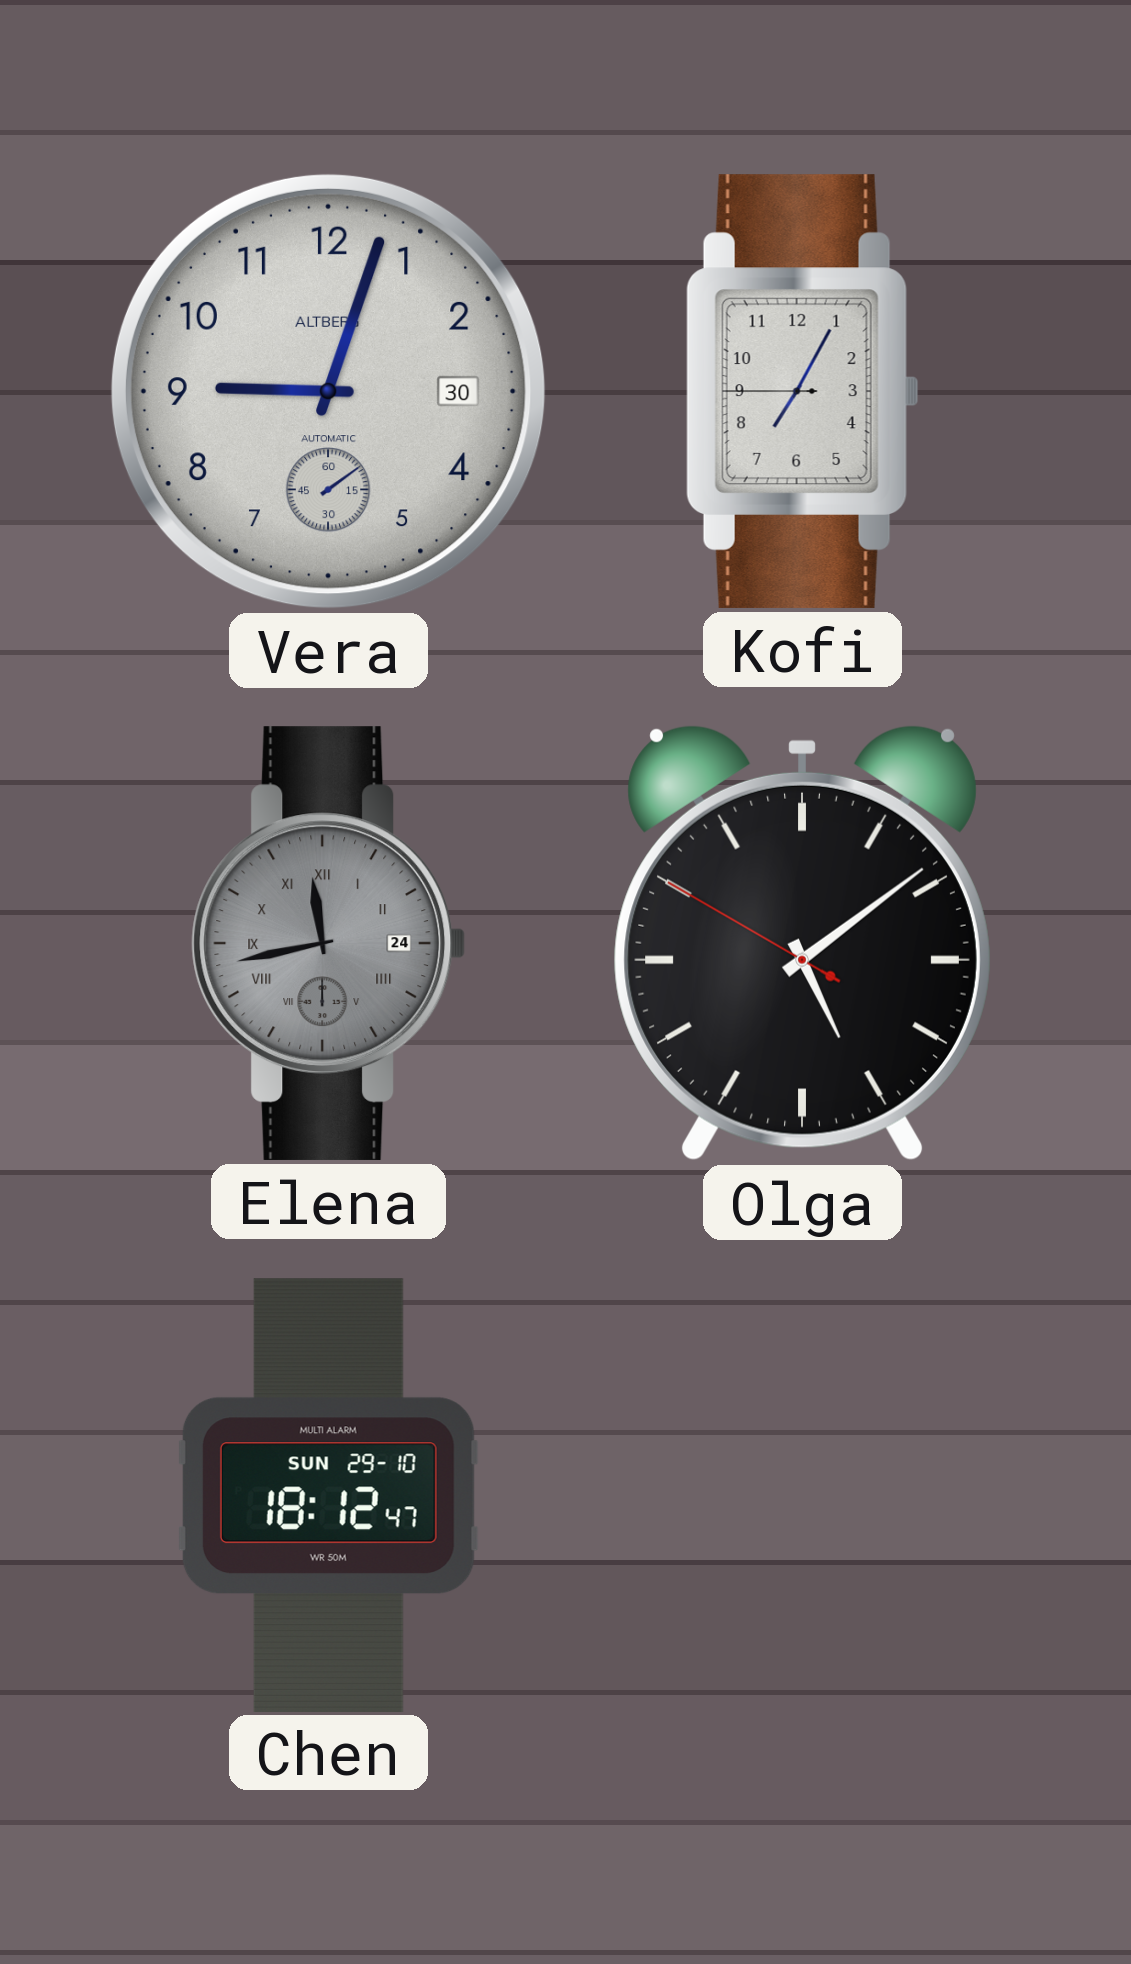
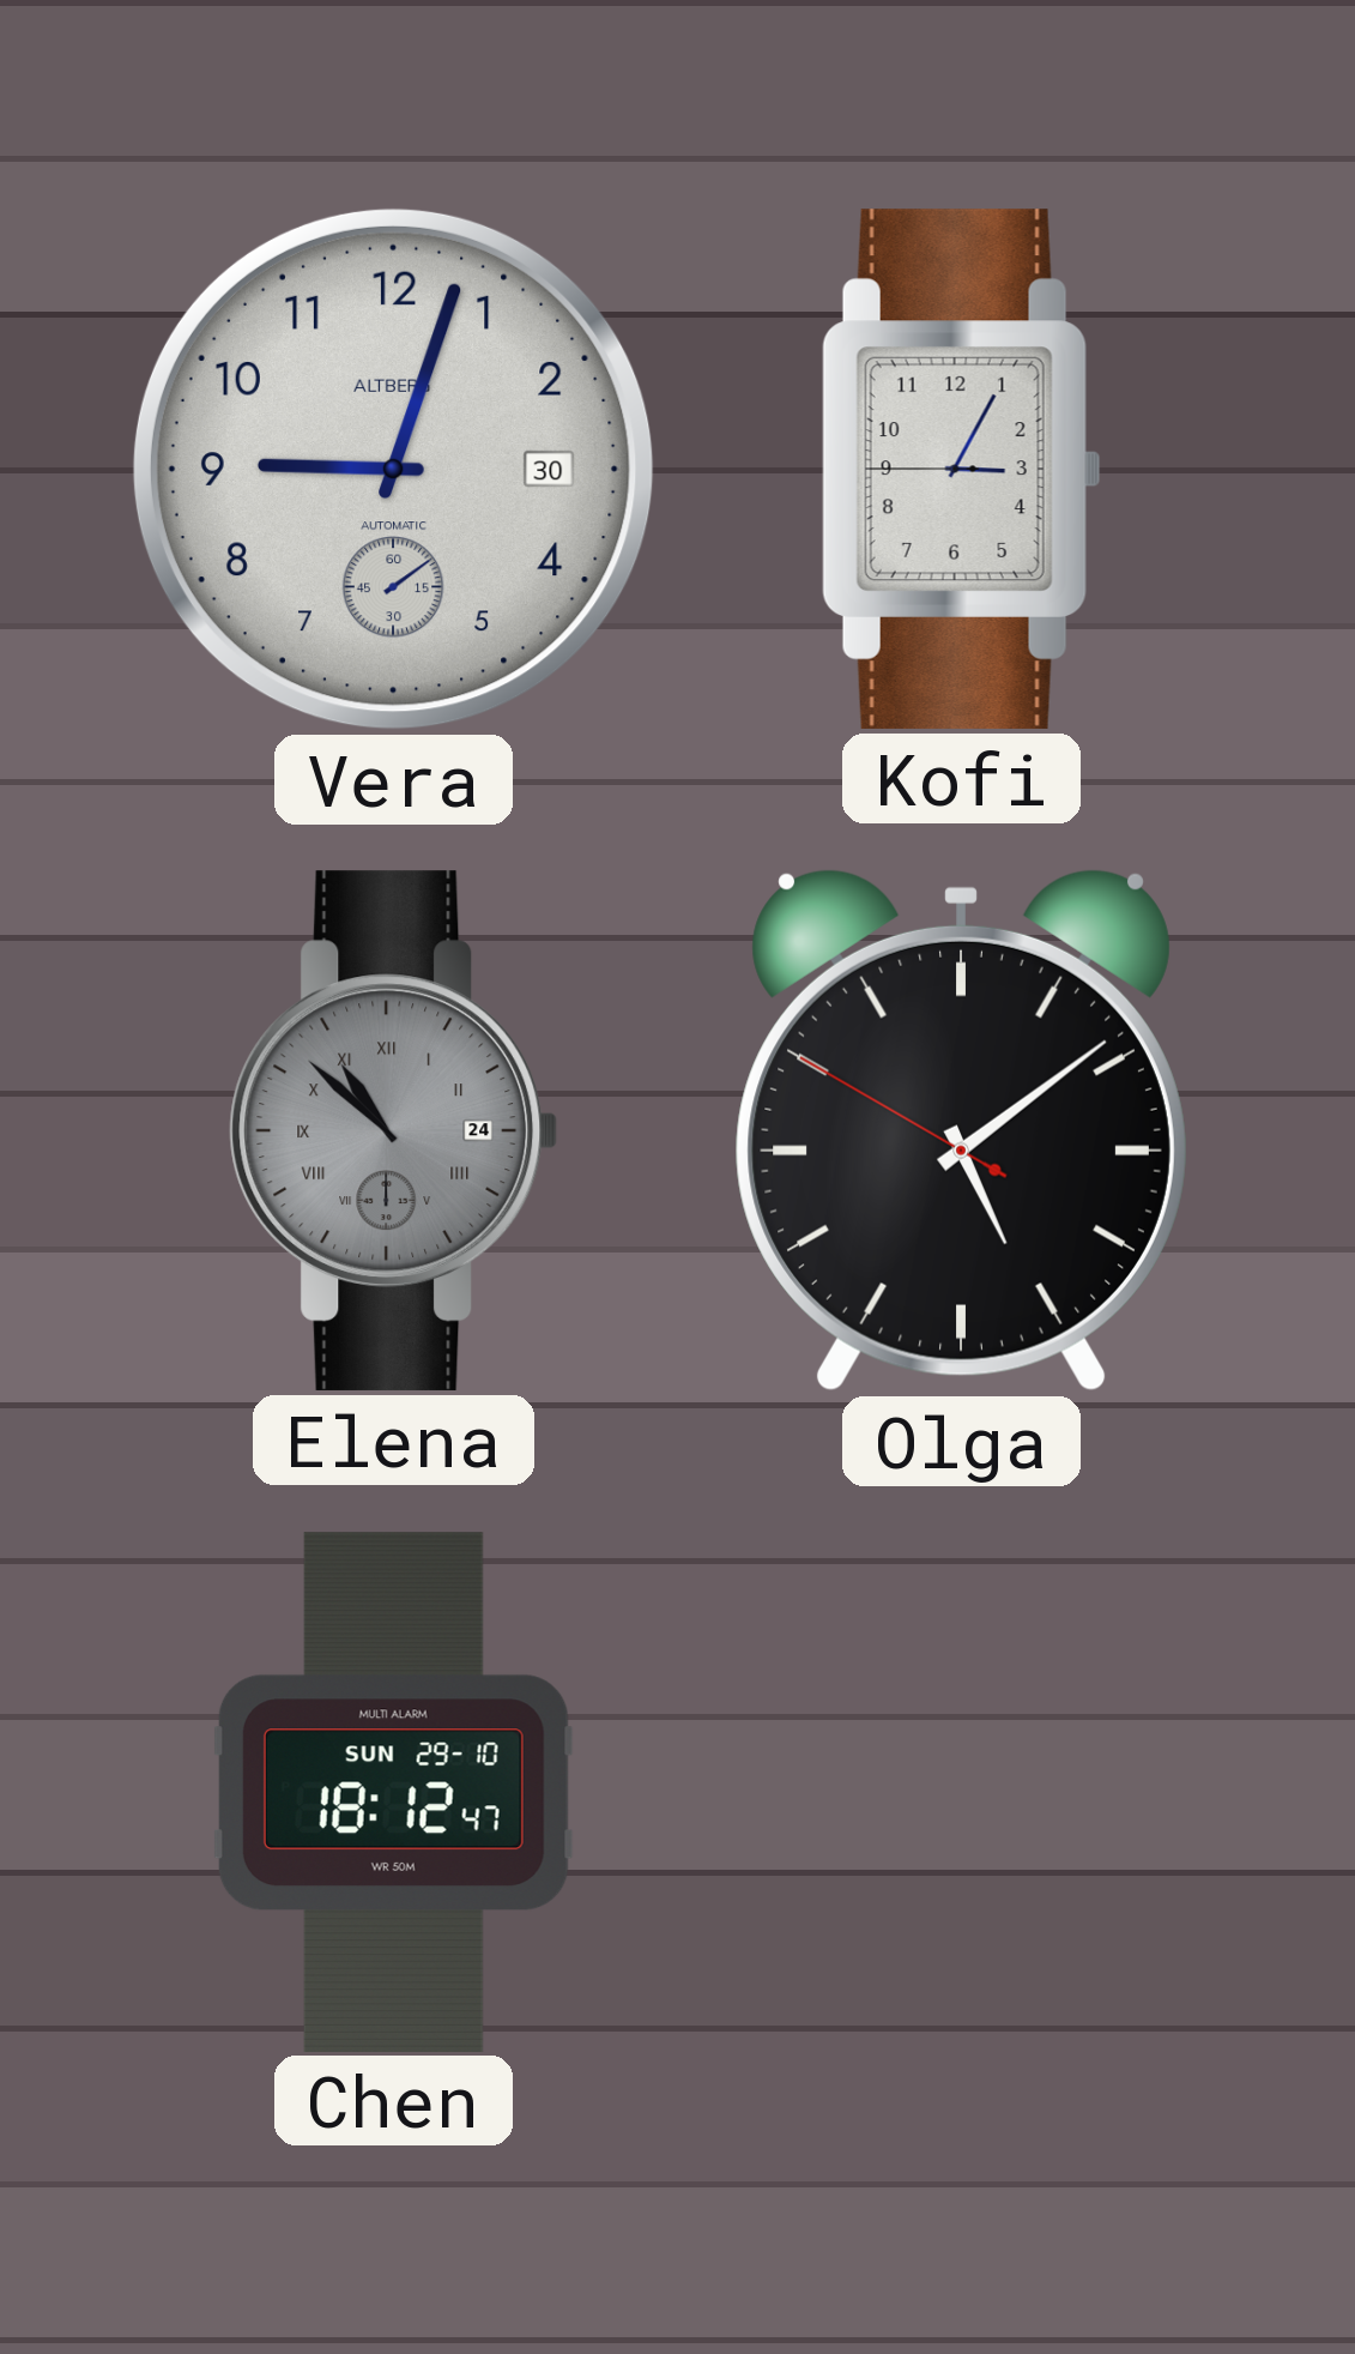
Kofi: 7:04 -> 3:04
Elena: 11:43 -> 10:52
